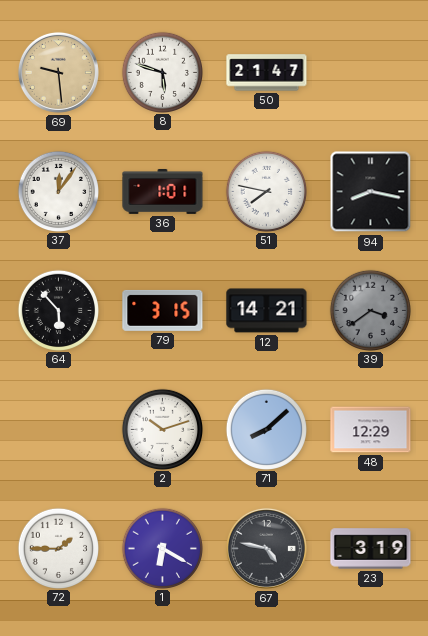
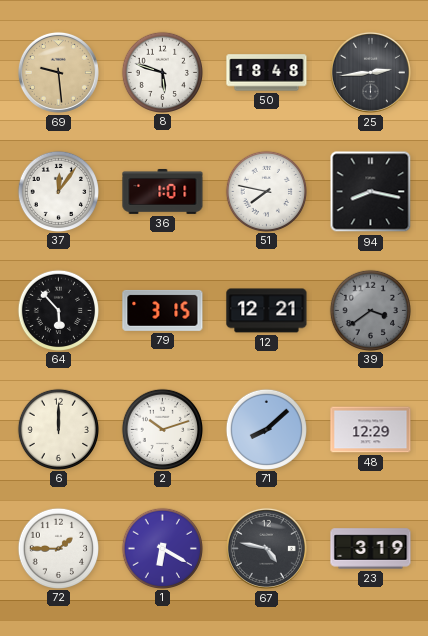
50: 21:47 -> 18:48
25: none -> 2:44
12: 14:21 -> 12:21
6: none -> 12:00
